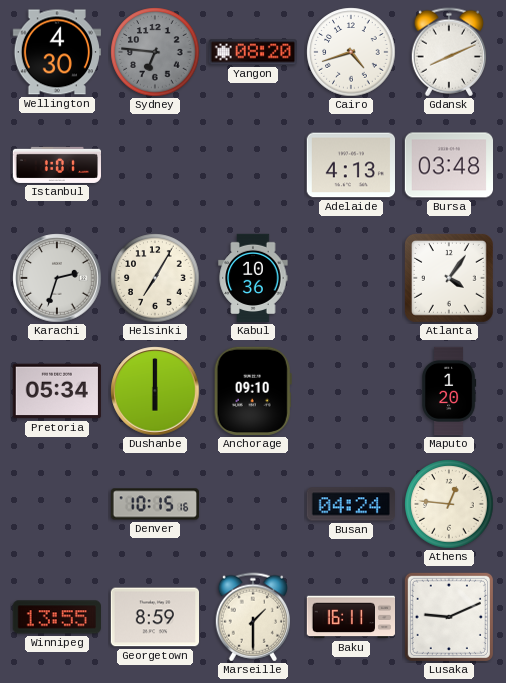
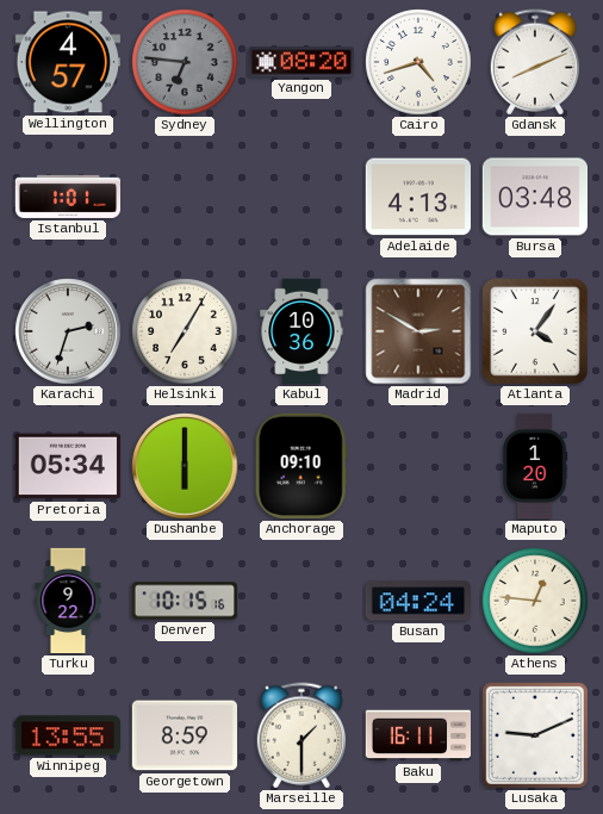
Wellington: 4:30 -> 4:57
Madrid: none -> 2:50
Turku: none -> 9:22
